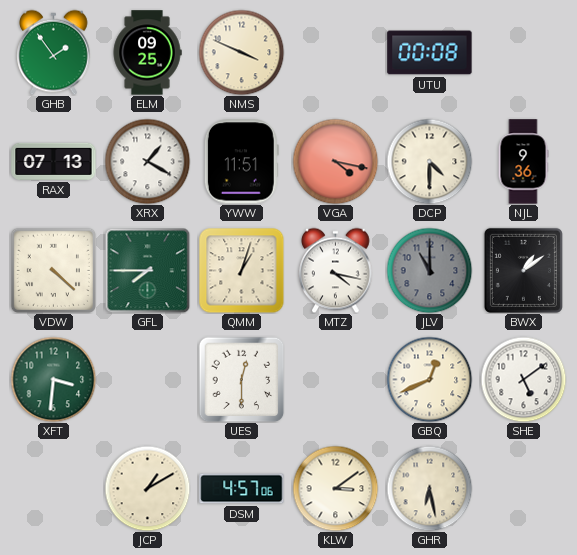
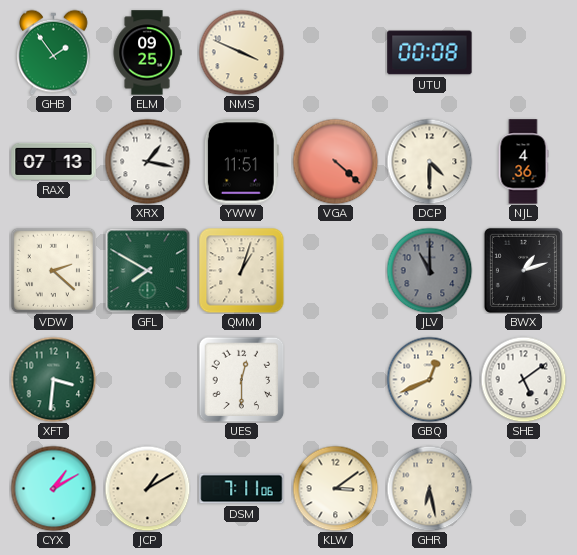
XRX: 1:20 -> 1:17
VGA: 4:17 -> 4:22
NJL: 9:36 -> 4:36
VDW: 4:22 -> 2:22
GFL: 7:45 -> 7:50
MTZ: 4:17 -> none
BWX: 1:09 -> 1:12
CYX: none -> 1:10
DSM: 4:57 -> 7:11
